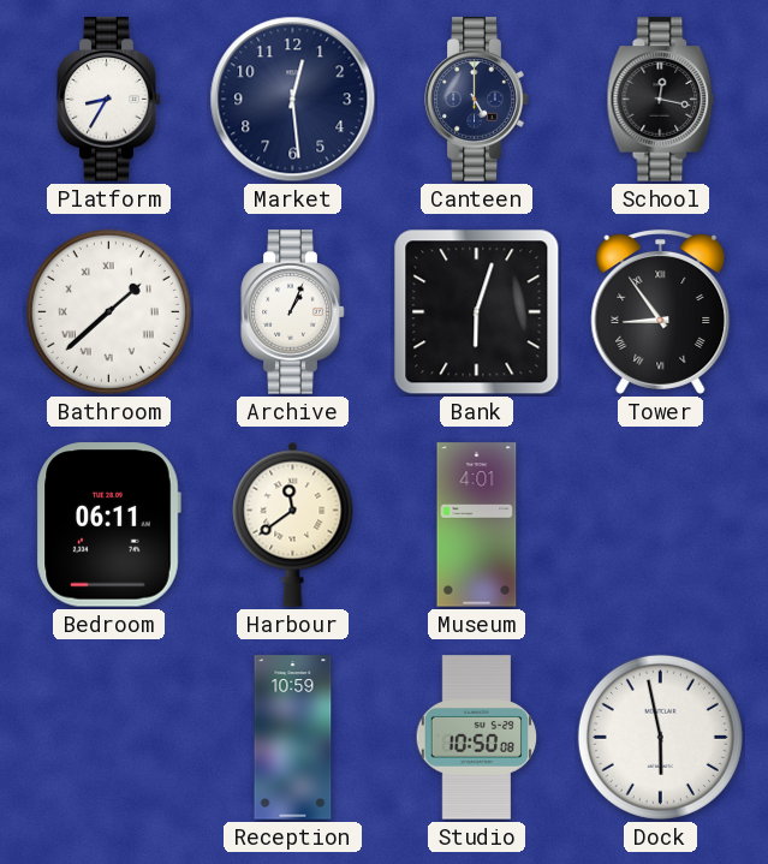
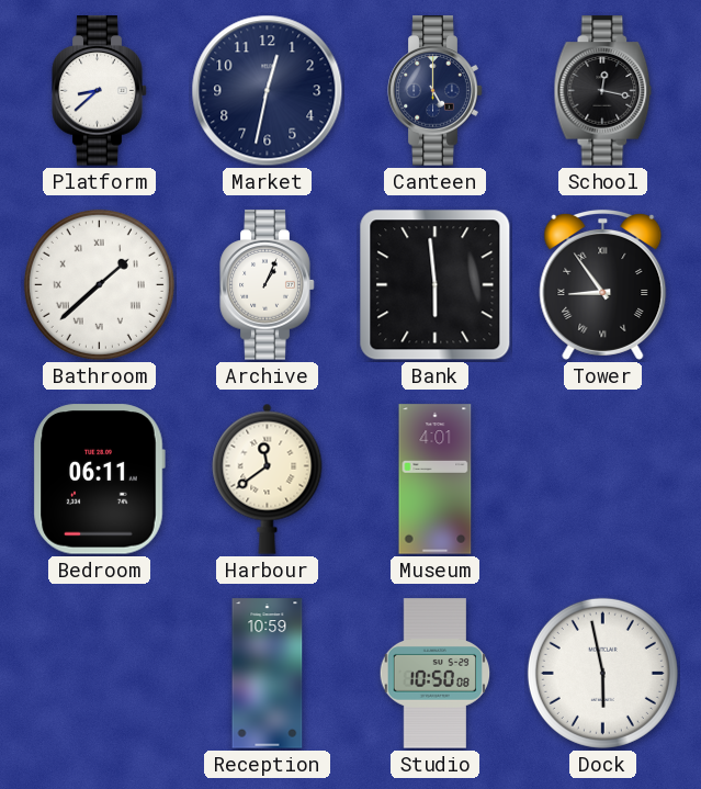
Platform: 8:35 -> 8:38
Market: 12:29 -> 12:32
Bank: 6:03 -> 5:59
